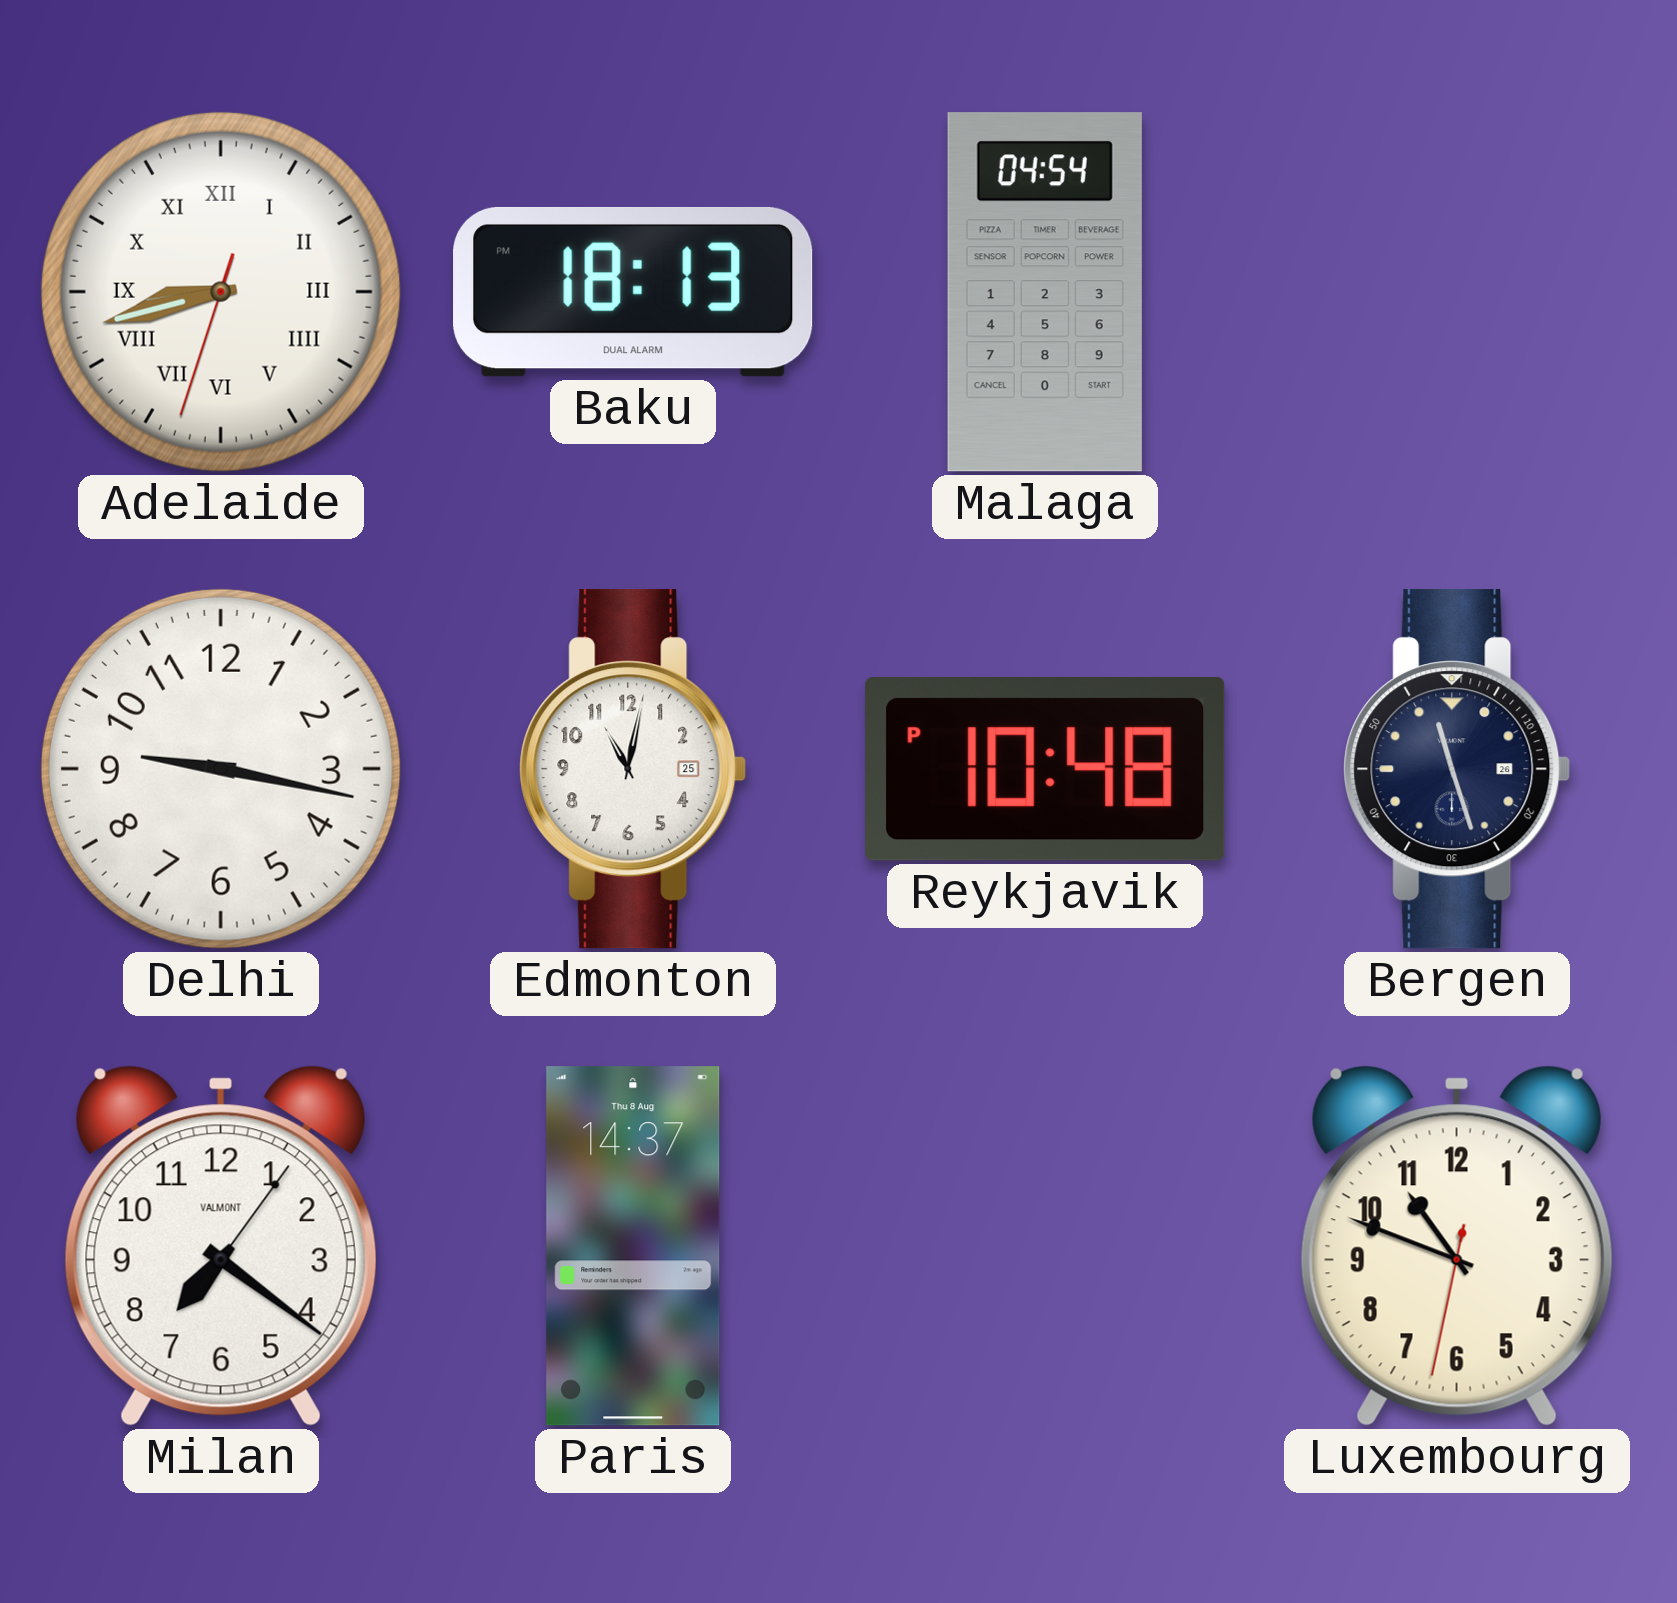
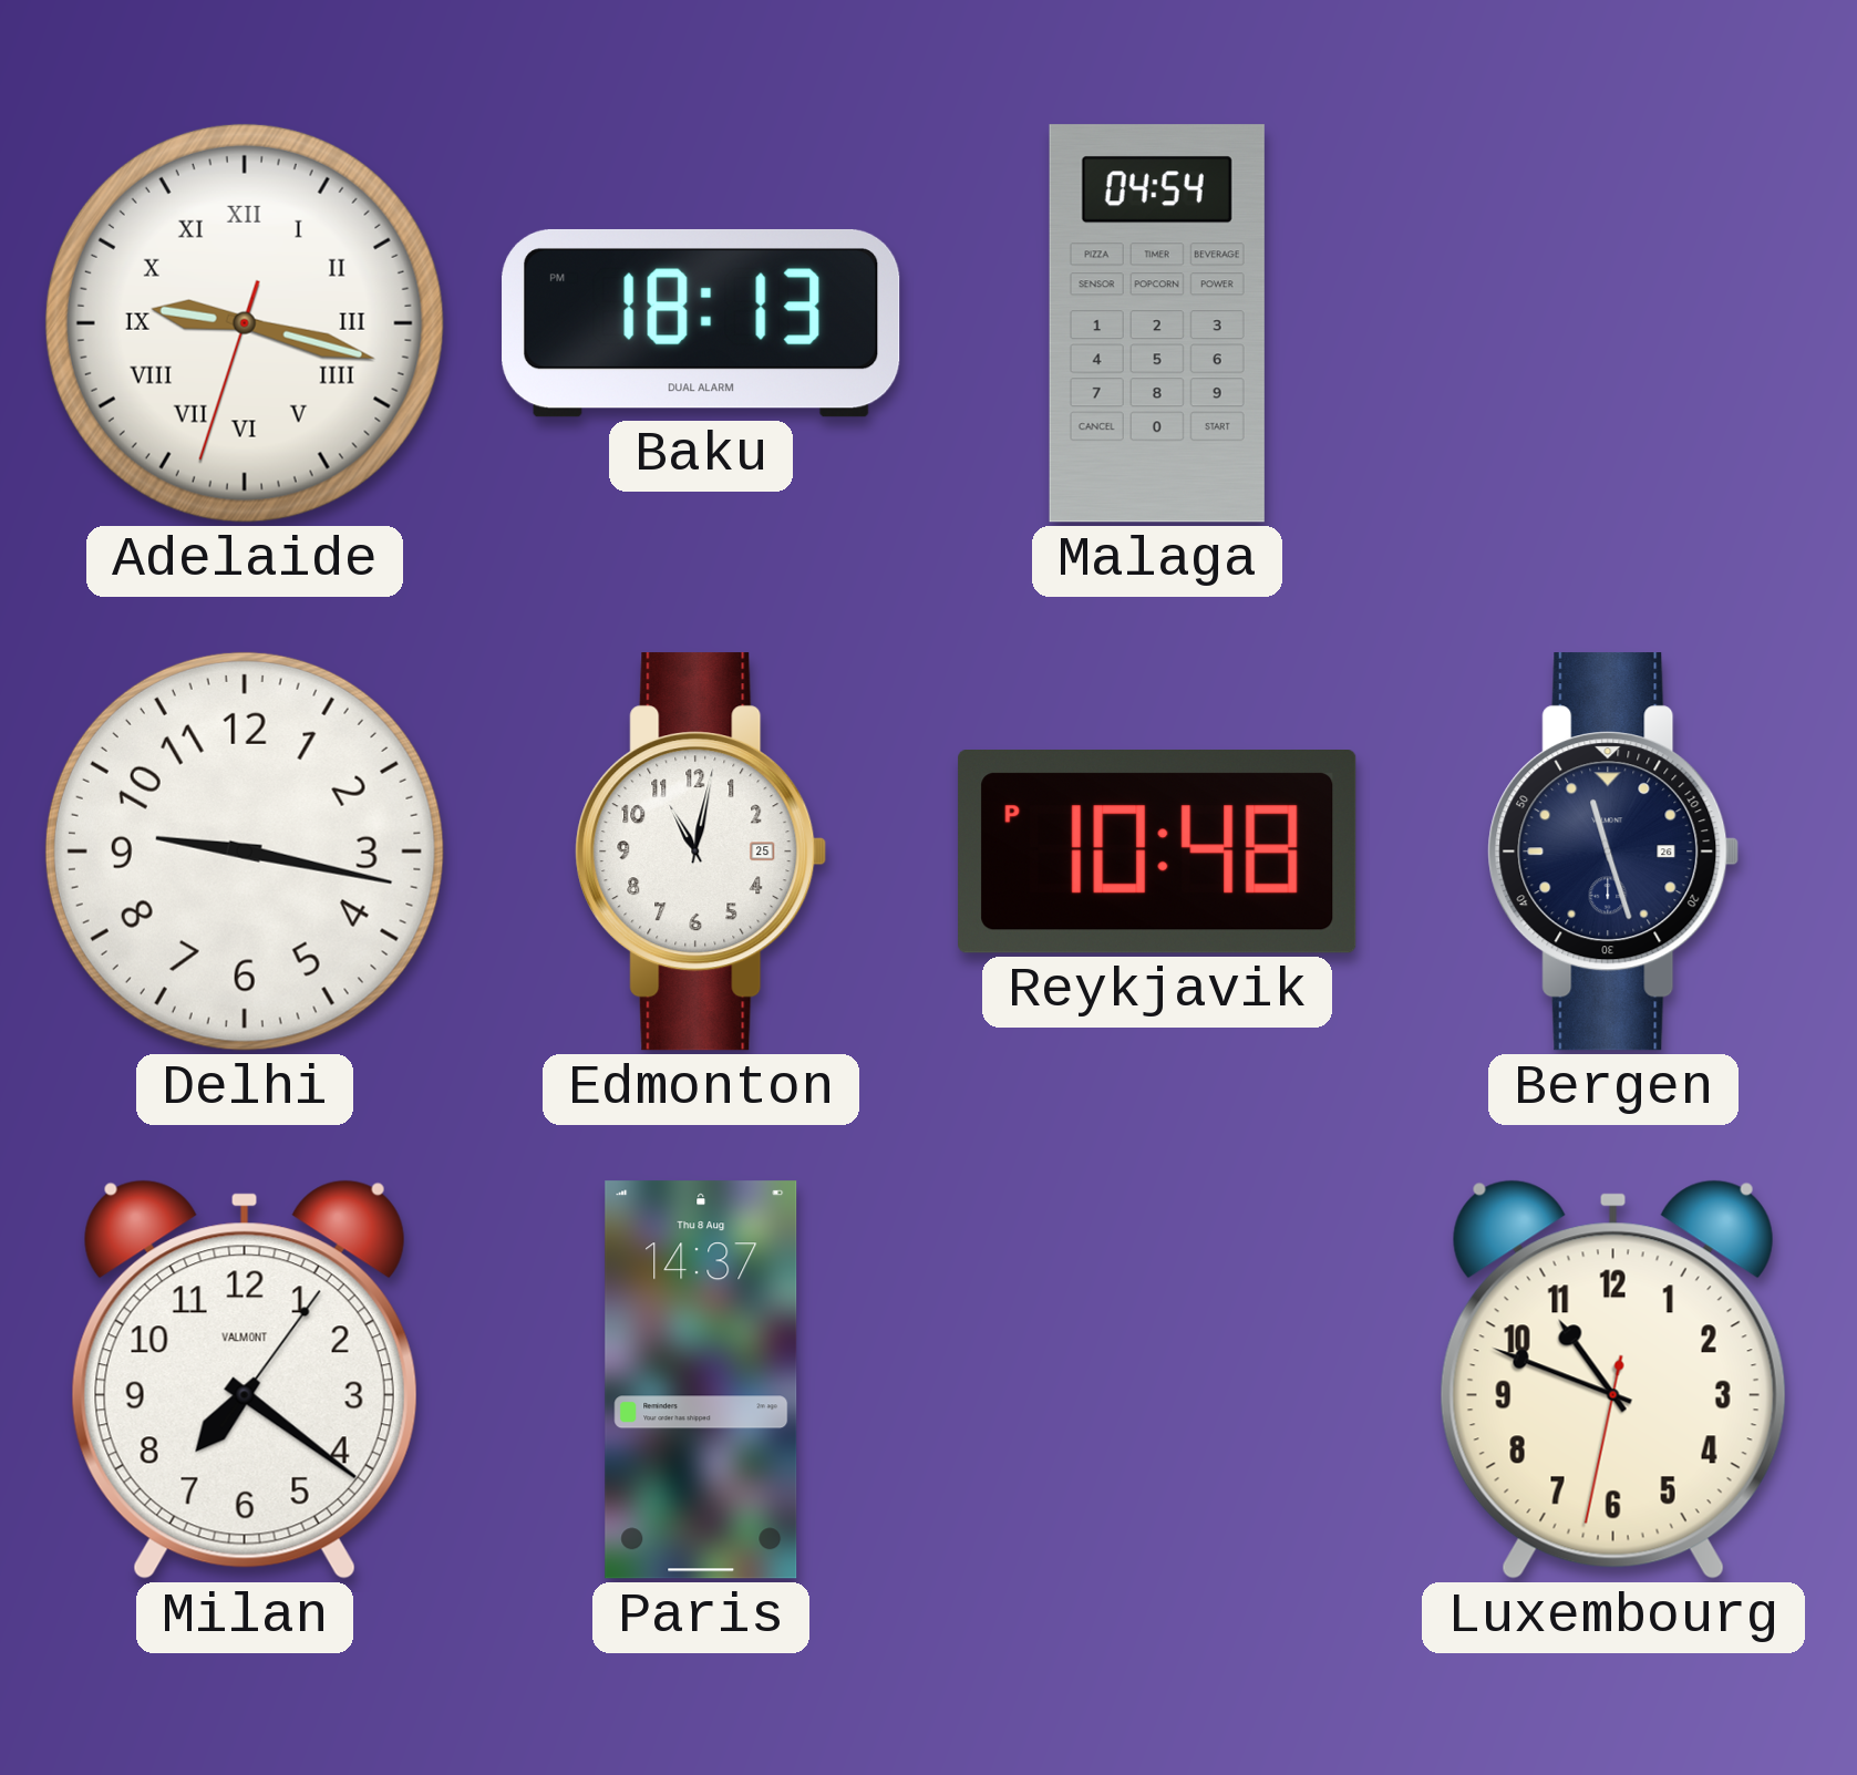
Adelaide: 8:42 -> 9:17
